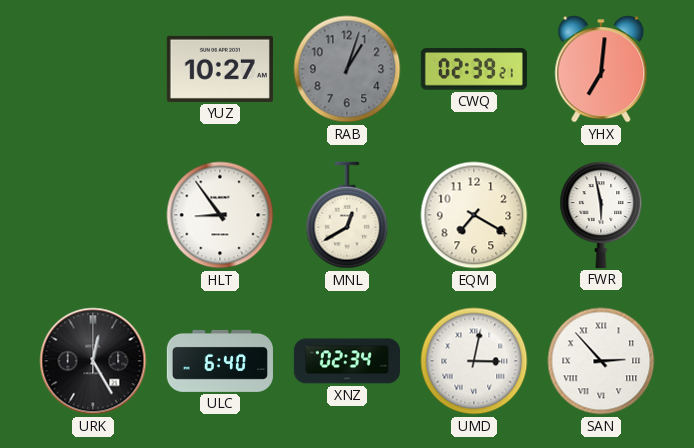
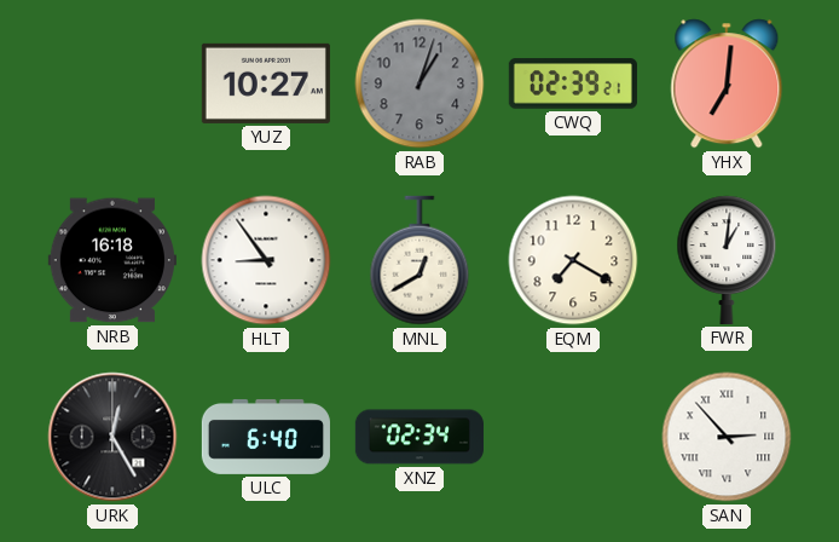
NRB: none -> 16:18
FWR: 5:58 -> 1:01
UMD: 3:02 -> none
